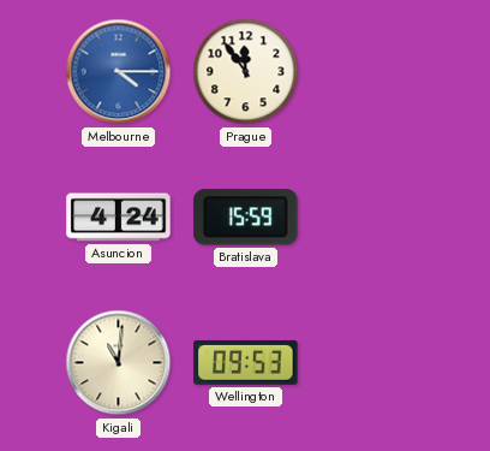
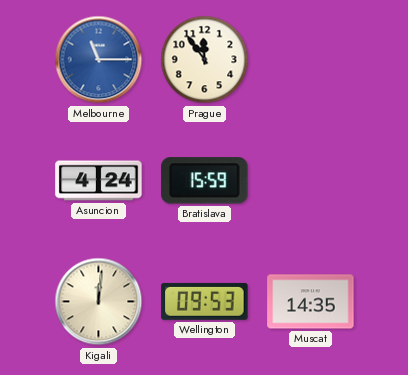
Melbourne: 4:15 -> 11:15
Kigali: 11:01 -> 12:01
Muscat: none -> 14:35
